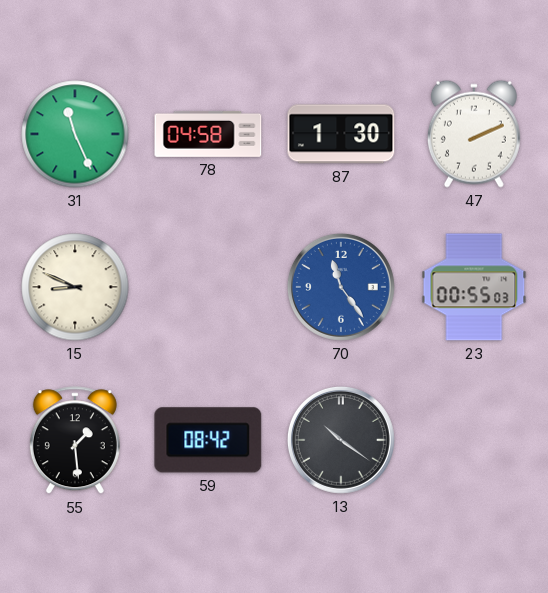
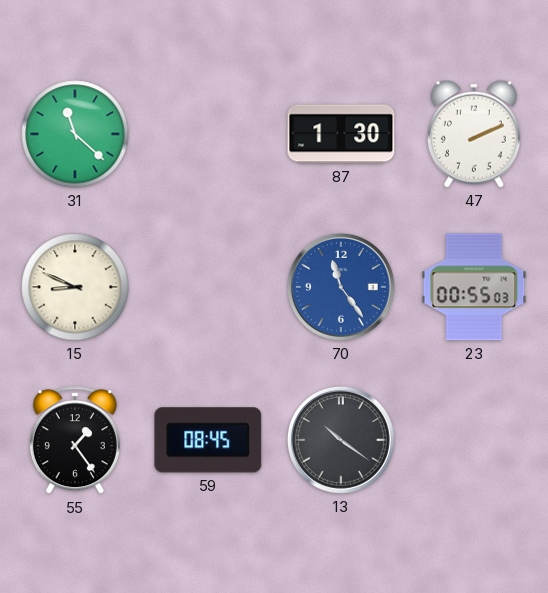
31: 11:26 -> 11:22
78: 04:58 -> none
55: 1:29 -> 1:24
59: 08:42 -> 08:45
